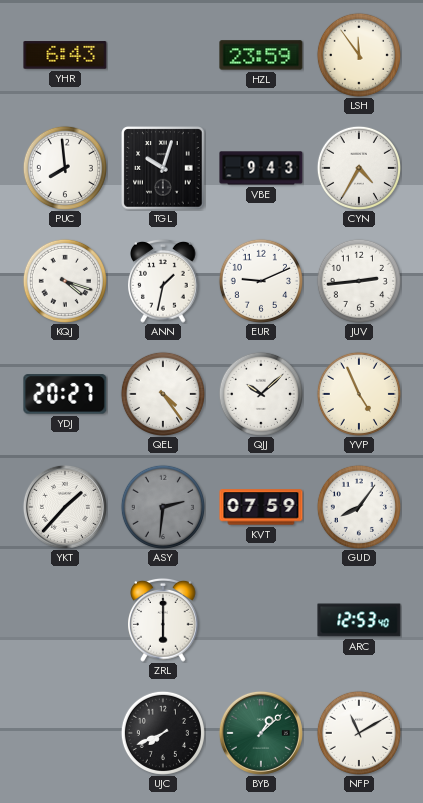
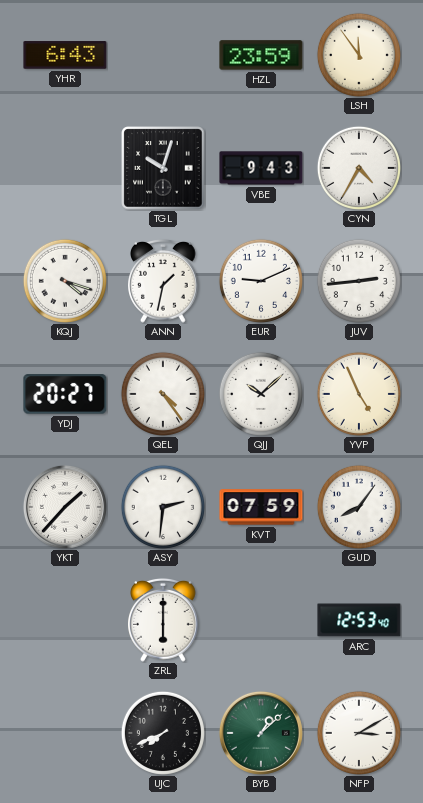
PUC: 7:59 -> none
ASY dial: grey -> white
NFP: 11:10 -> 3:10
